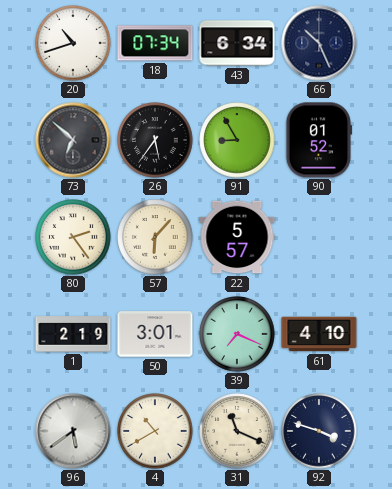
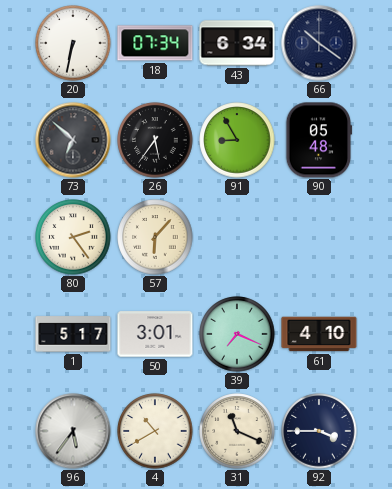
20: 10:42 -> 6:32
66: 10:26 -> 10:21
90: 01:52 -> 05:48
22: 5:57 -> none
1: 2:19 -> 5:17
96: 5:39 -> 5:36
92: 3:48 -> 3:45
